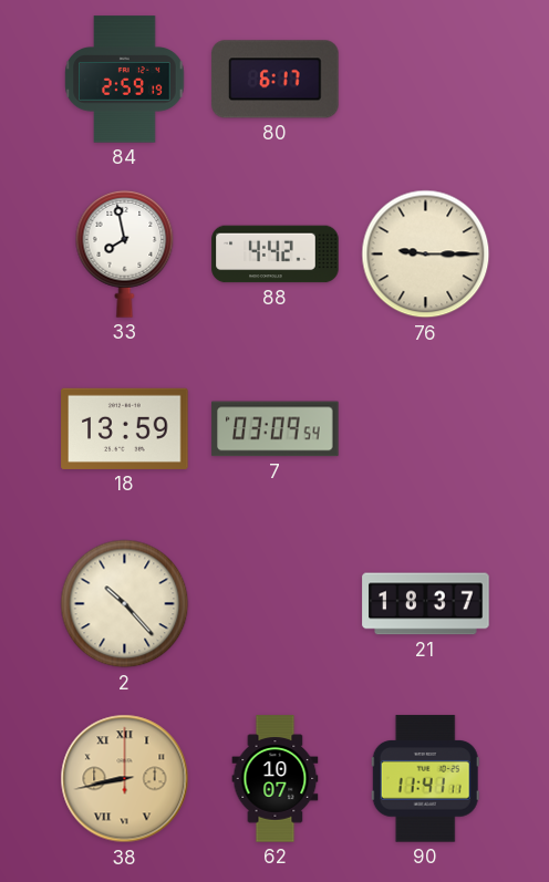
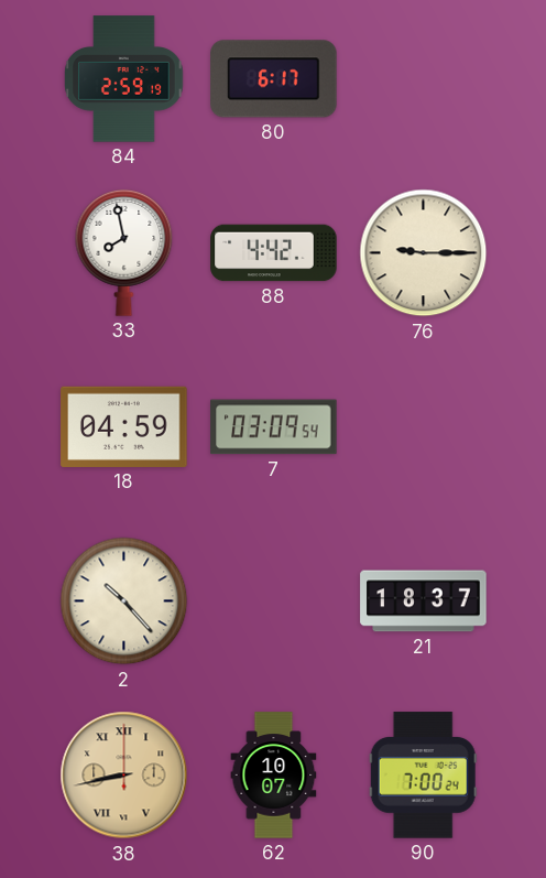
18: 13:59 -> 04:59
90: 11:41 -> 7:00
